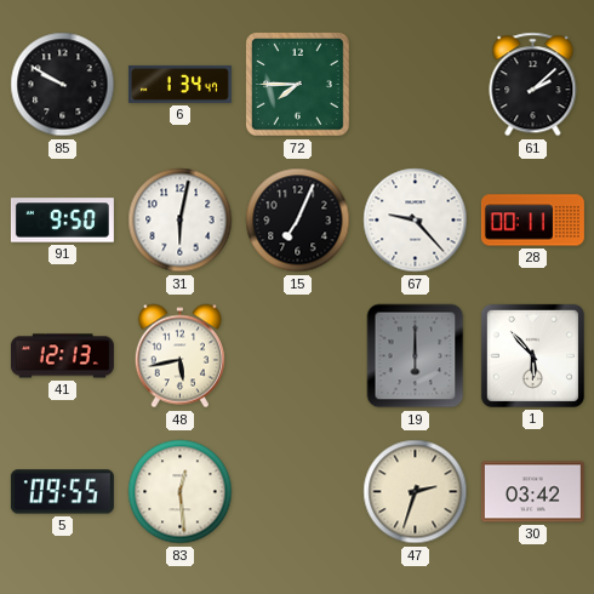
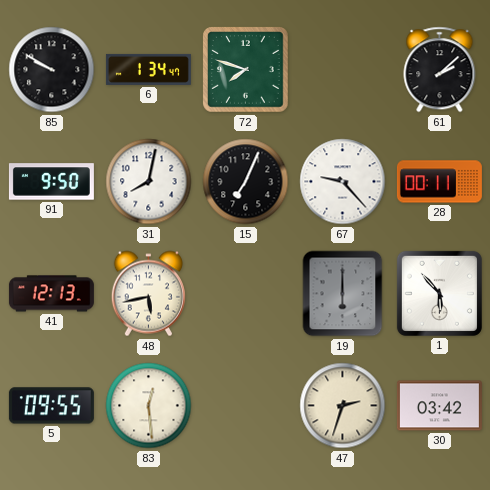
72: 7:45 -> 7:48
31: 6:02 -> 8:02
